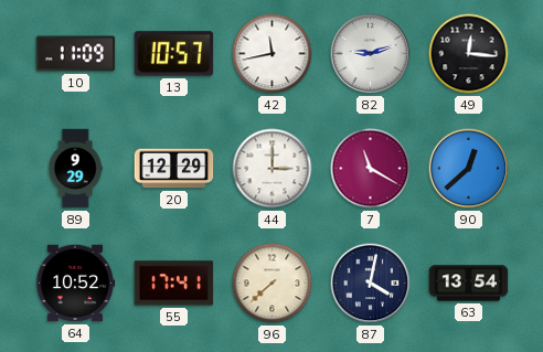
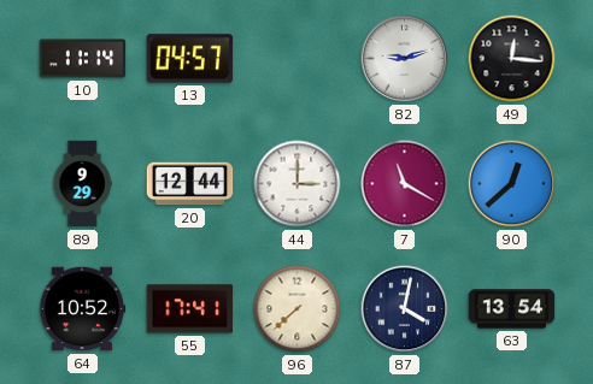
10: 11:09 -> 11:14
13: 10:57 -> 04:57
42: 11:43 -> none
20: 12:29 -> 12:44
